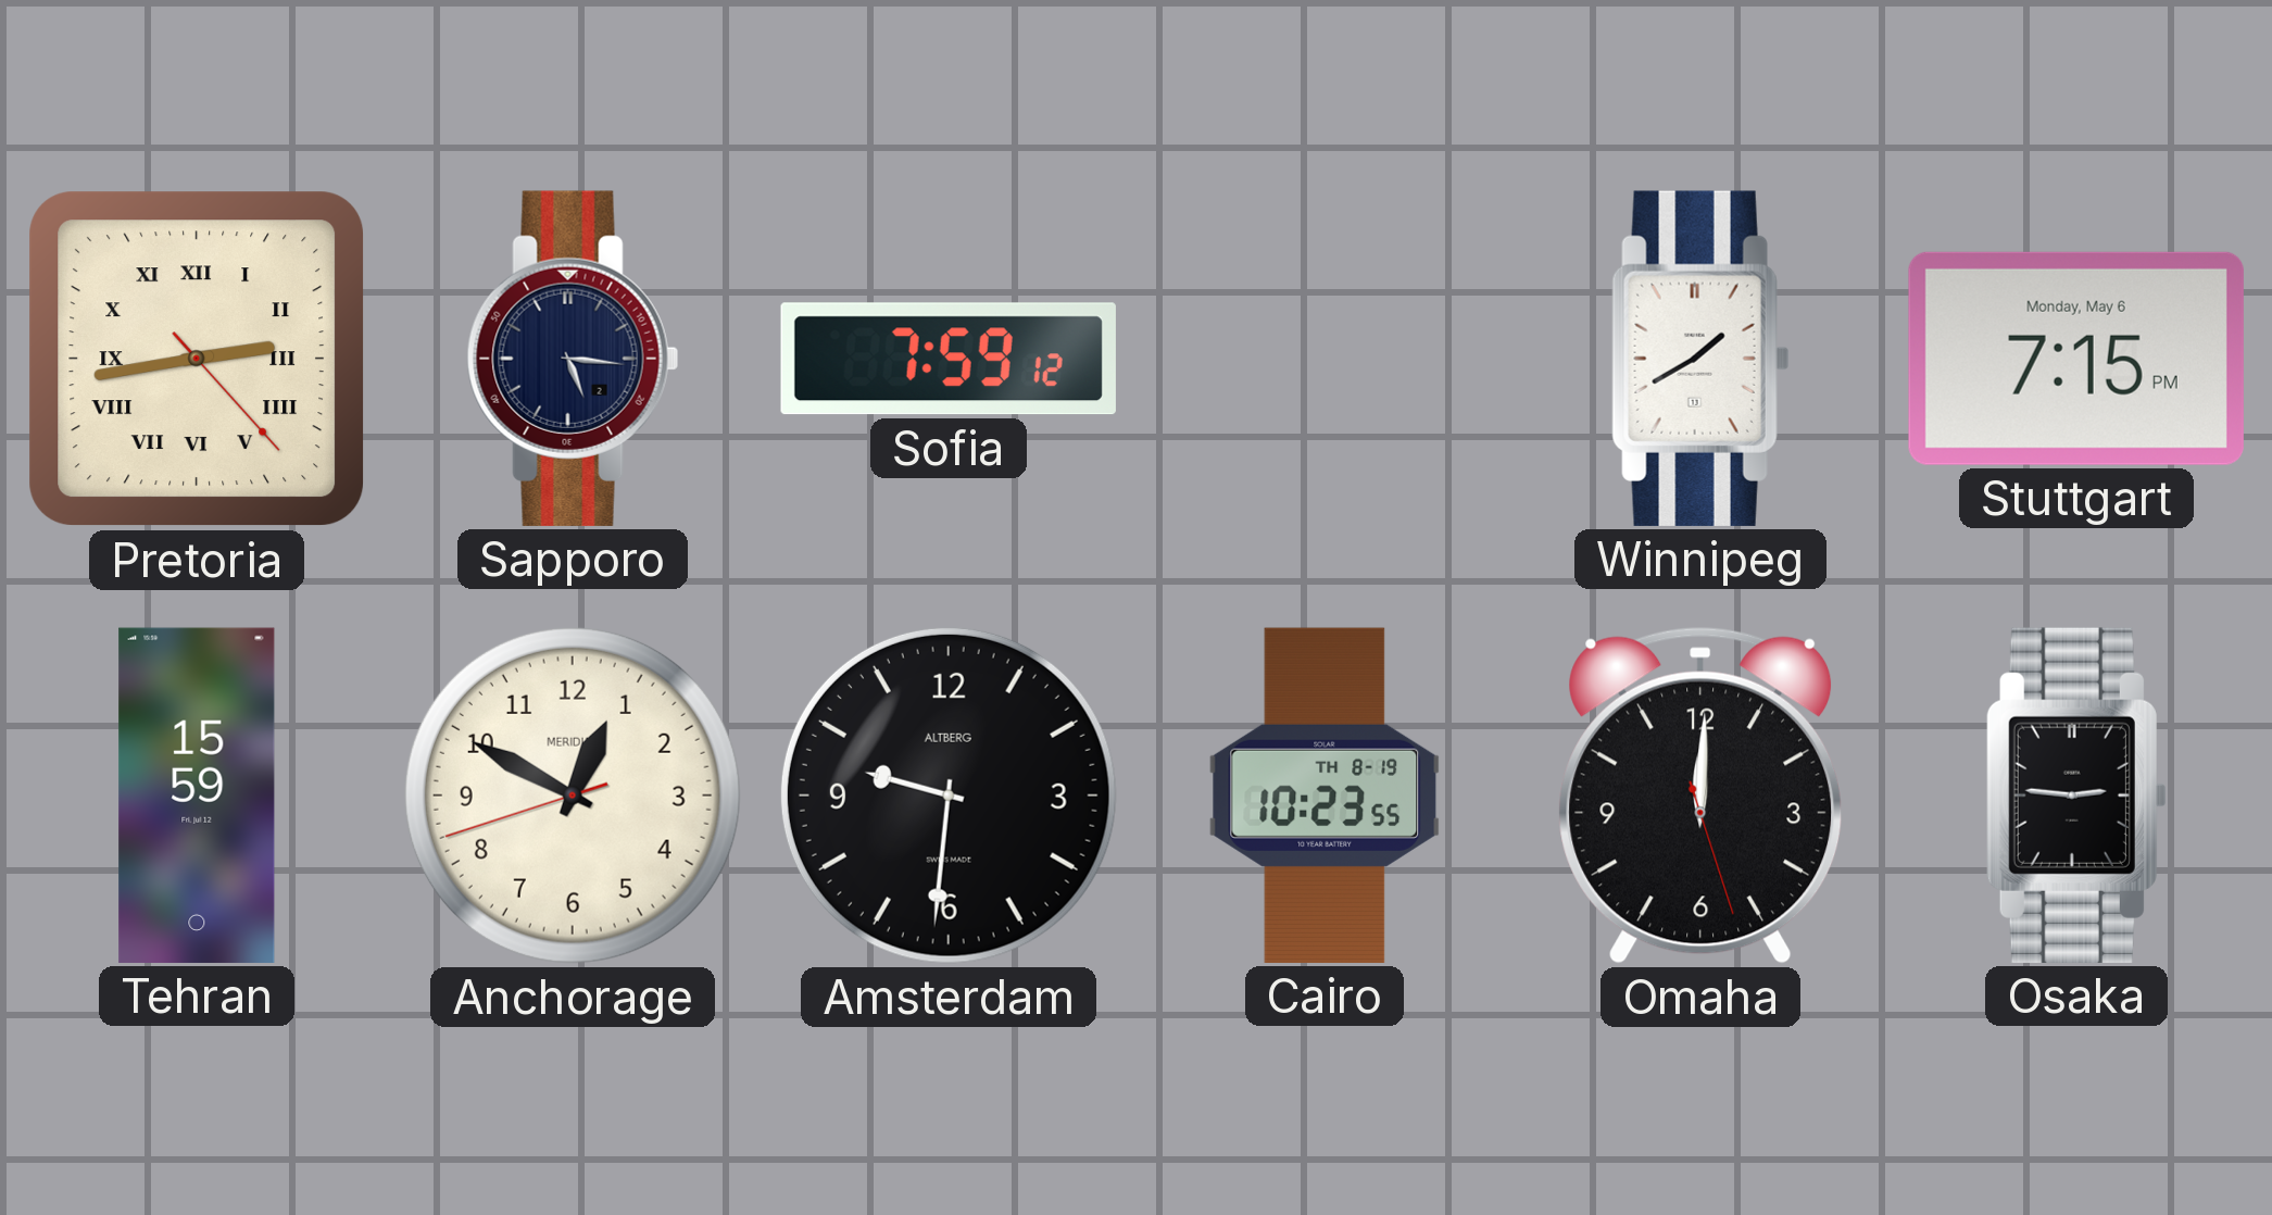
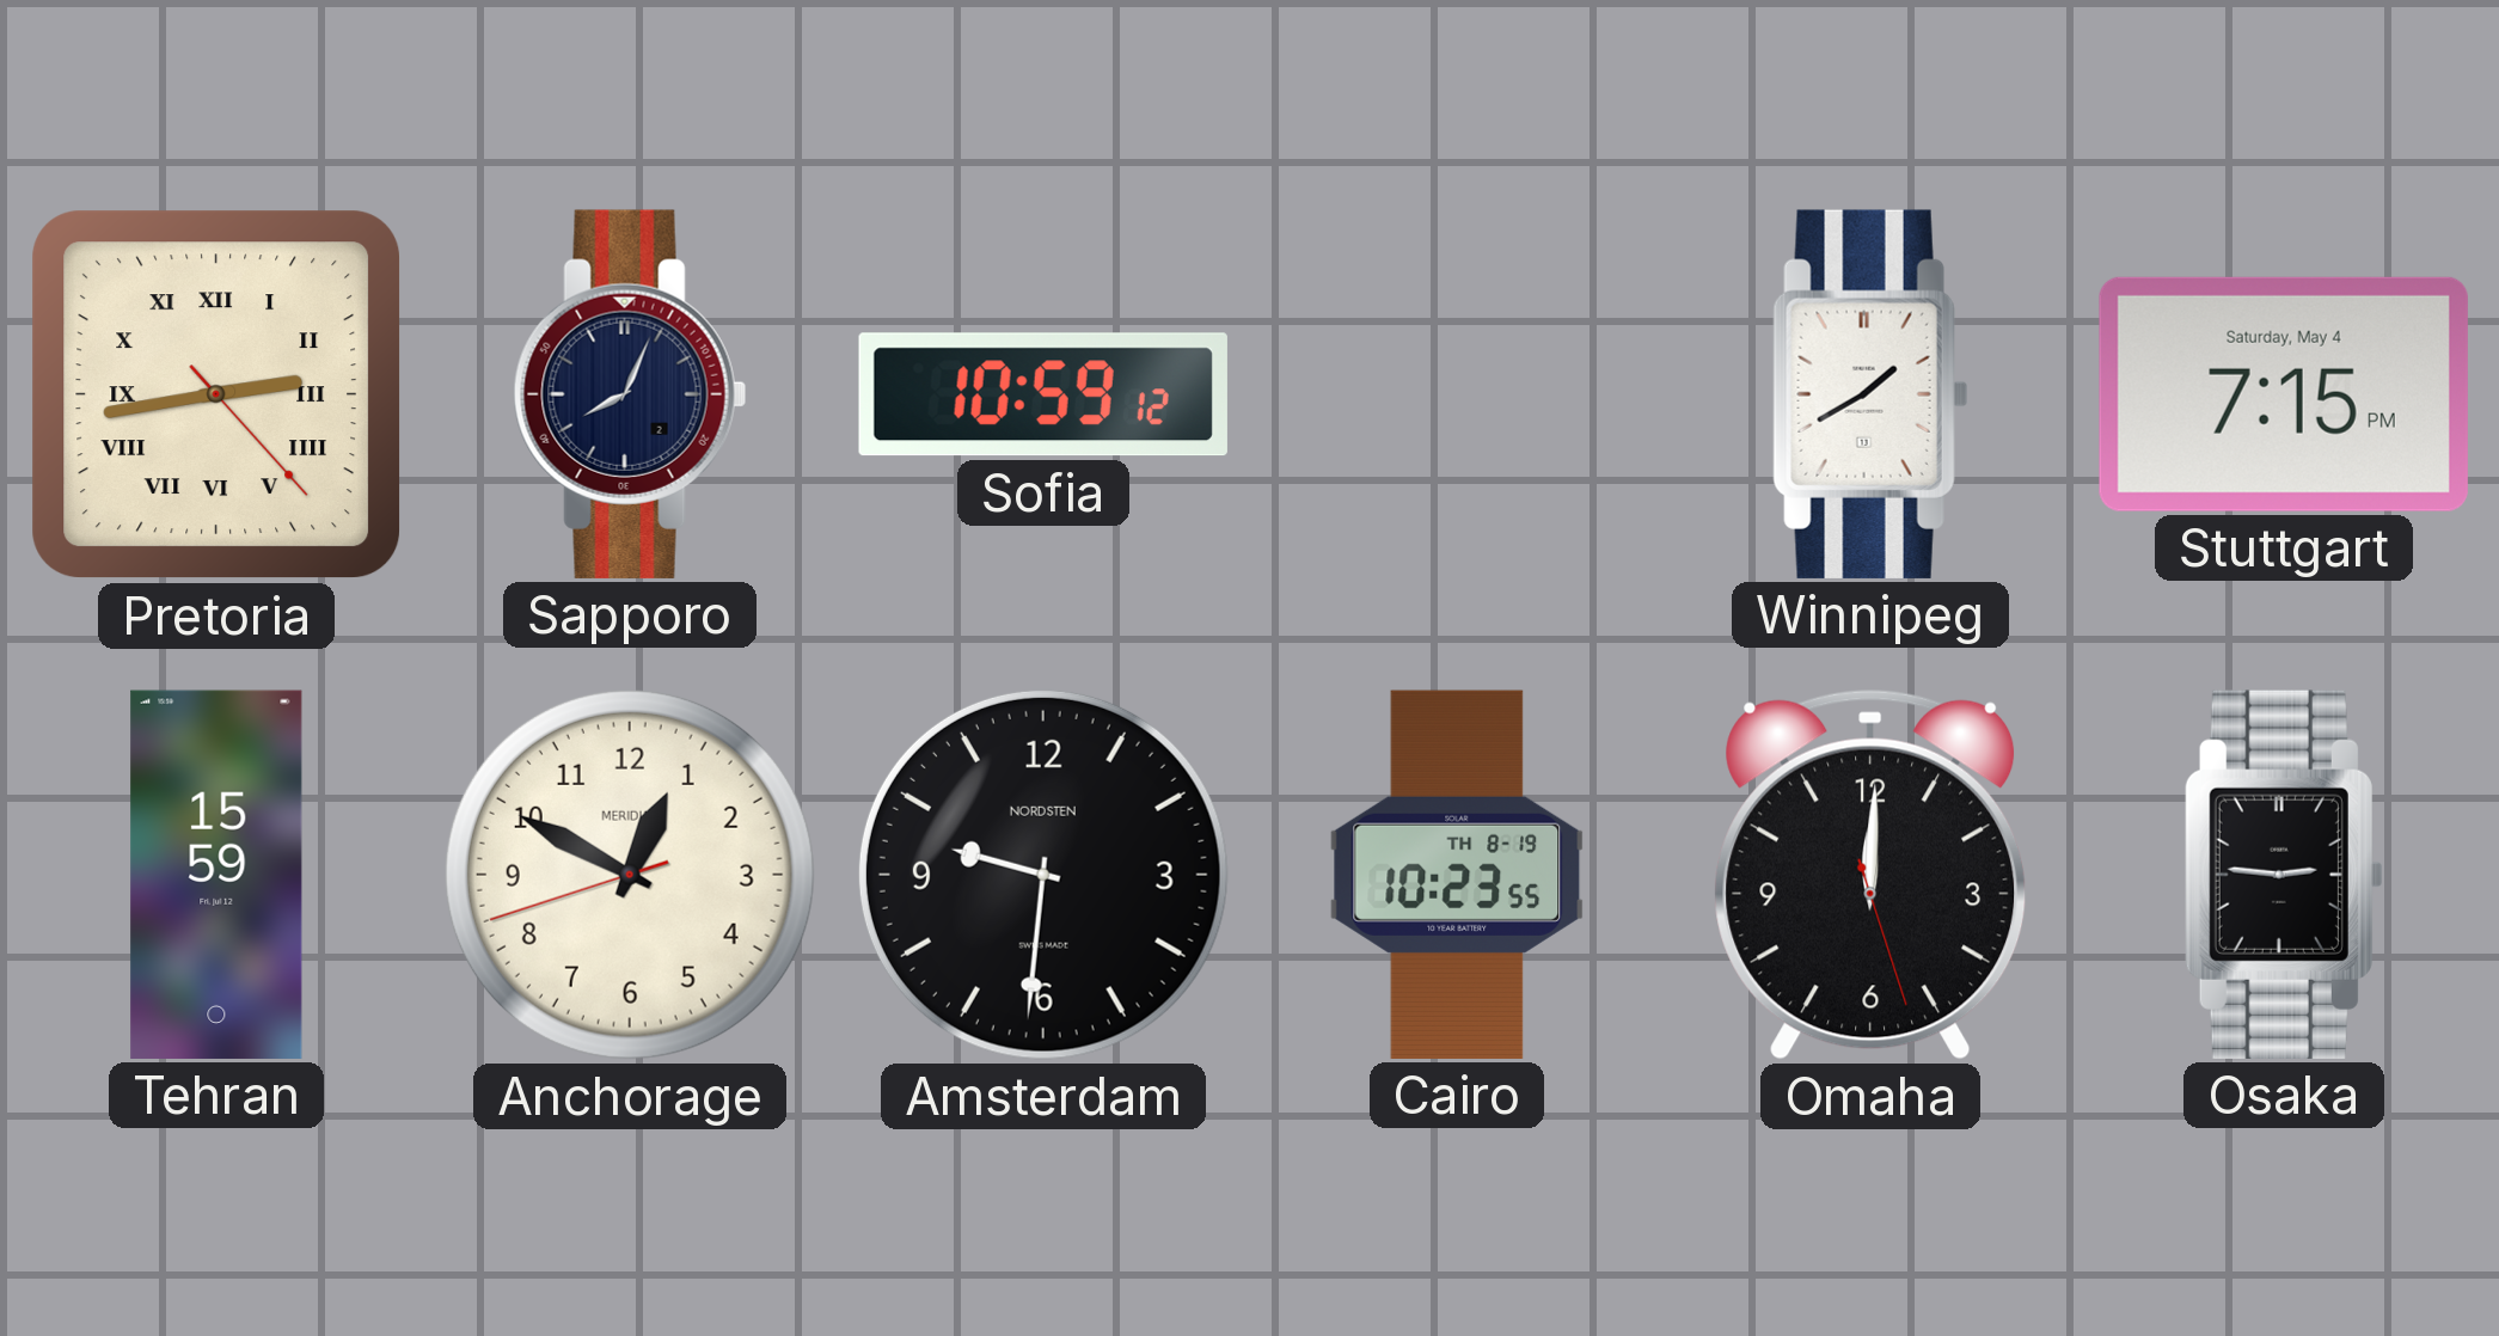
Sapporo: 5:16 -> 8:04
Sofia: 7:59 -> 10:59
Stuttgart date: Monday, May 6 -> Saturday, May 4
Amsterdam brand: ALTBERG -> NORDSTEN
